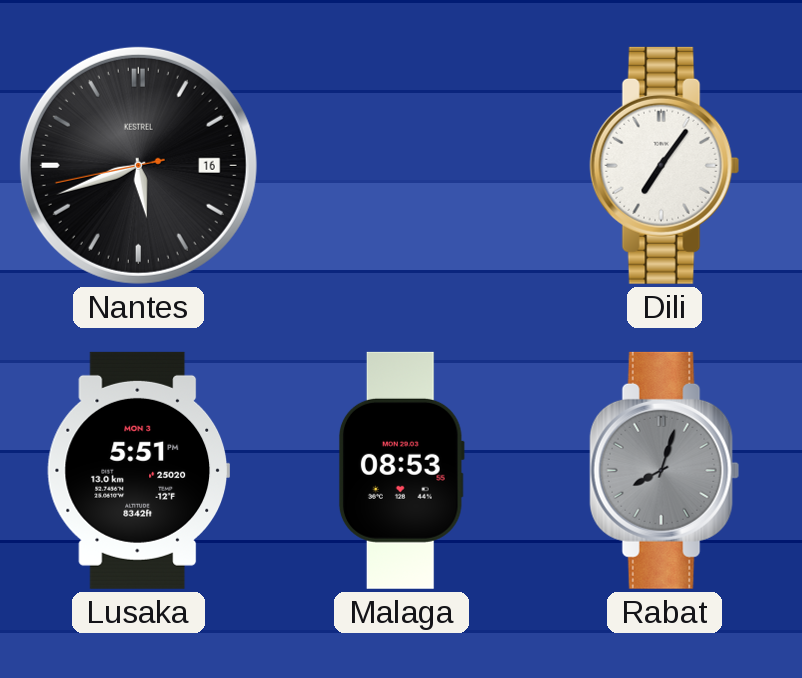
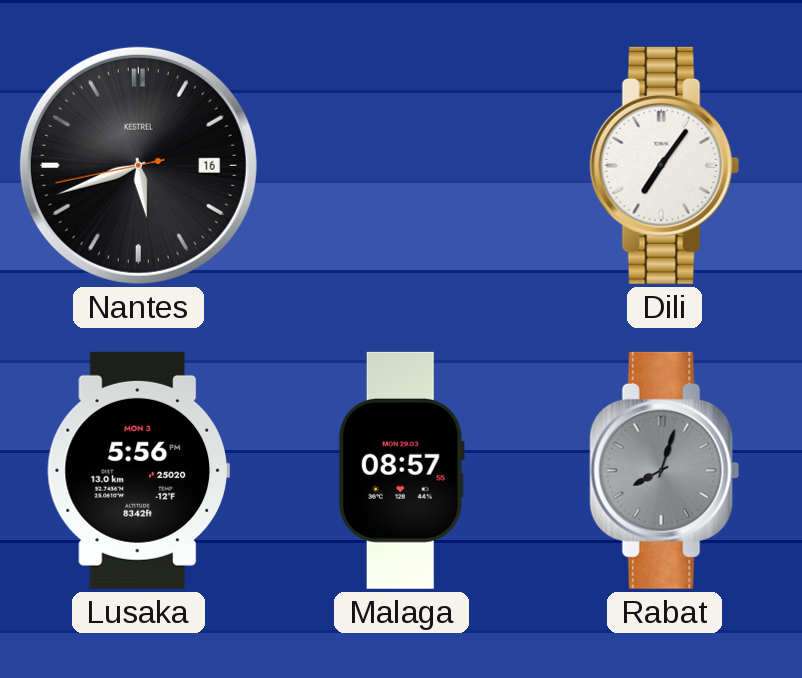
Lusaka: 5:51 -> 5:56
Malaga: 08:53 -> 08:57
